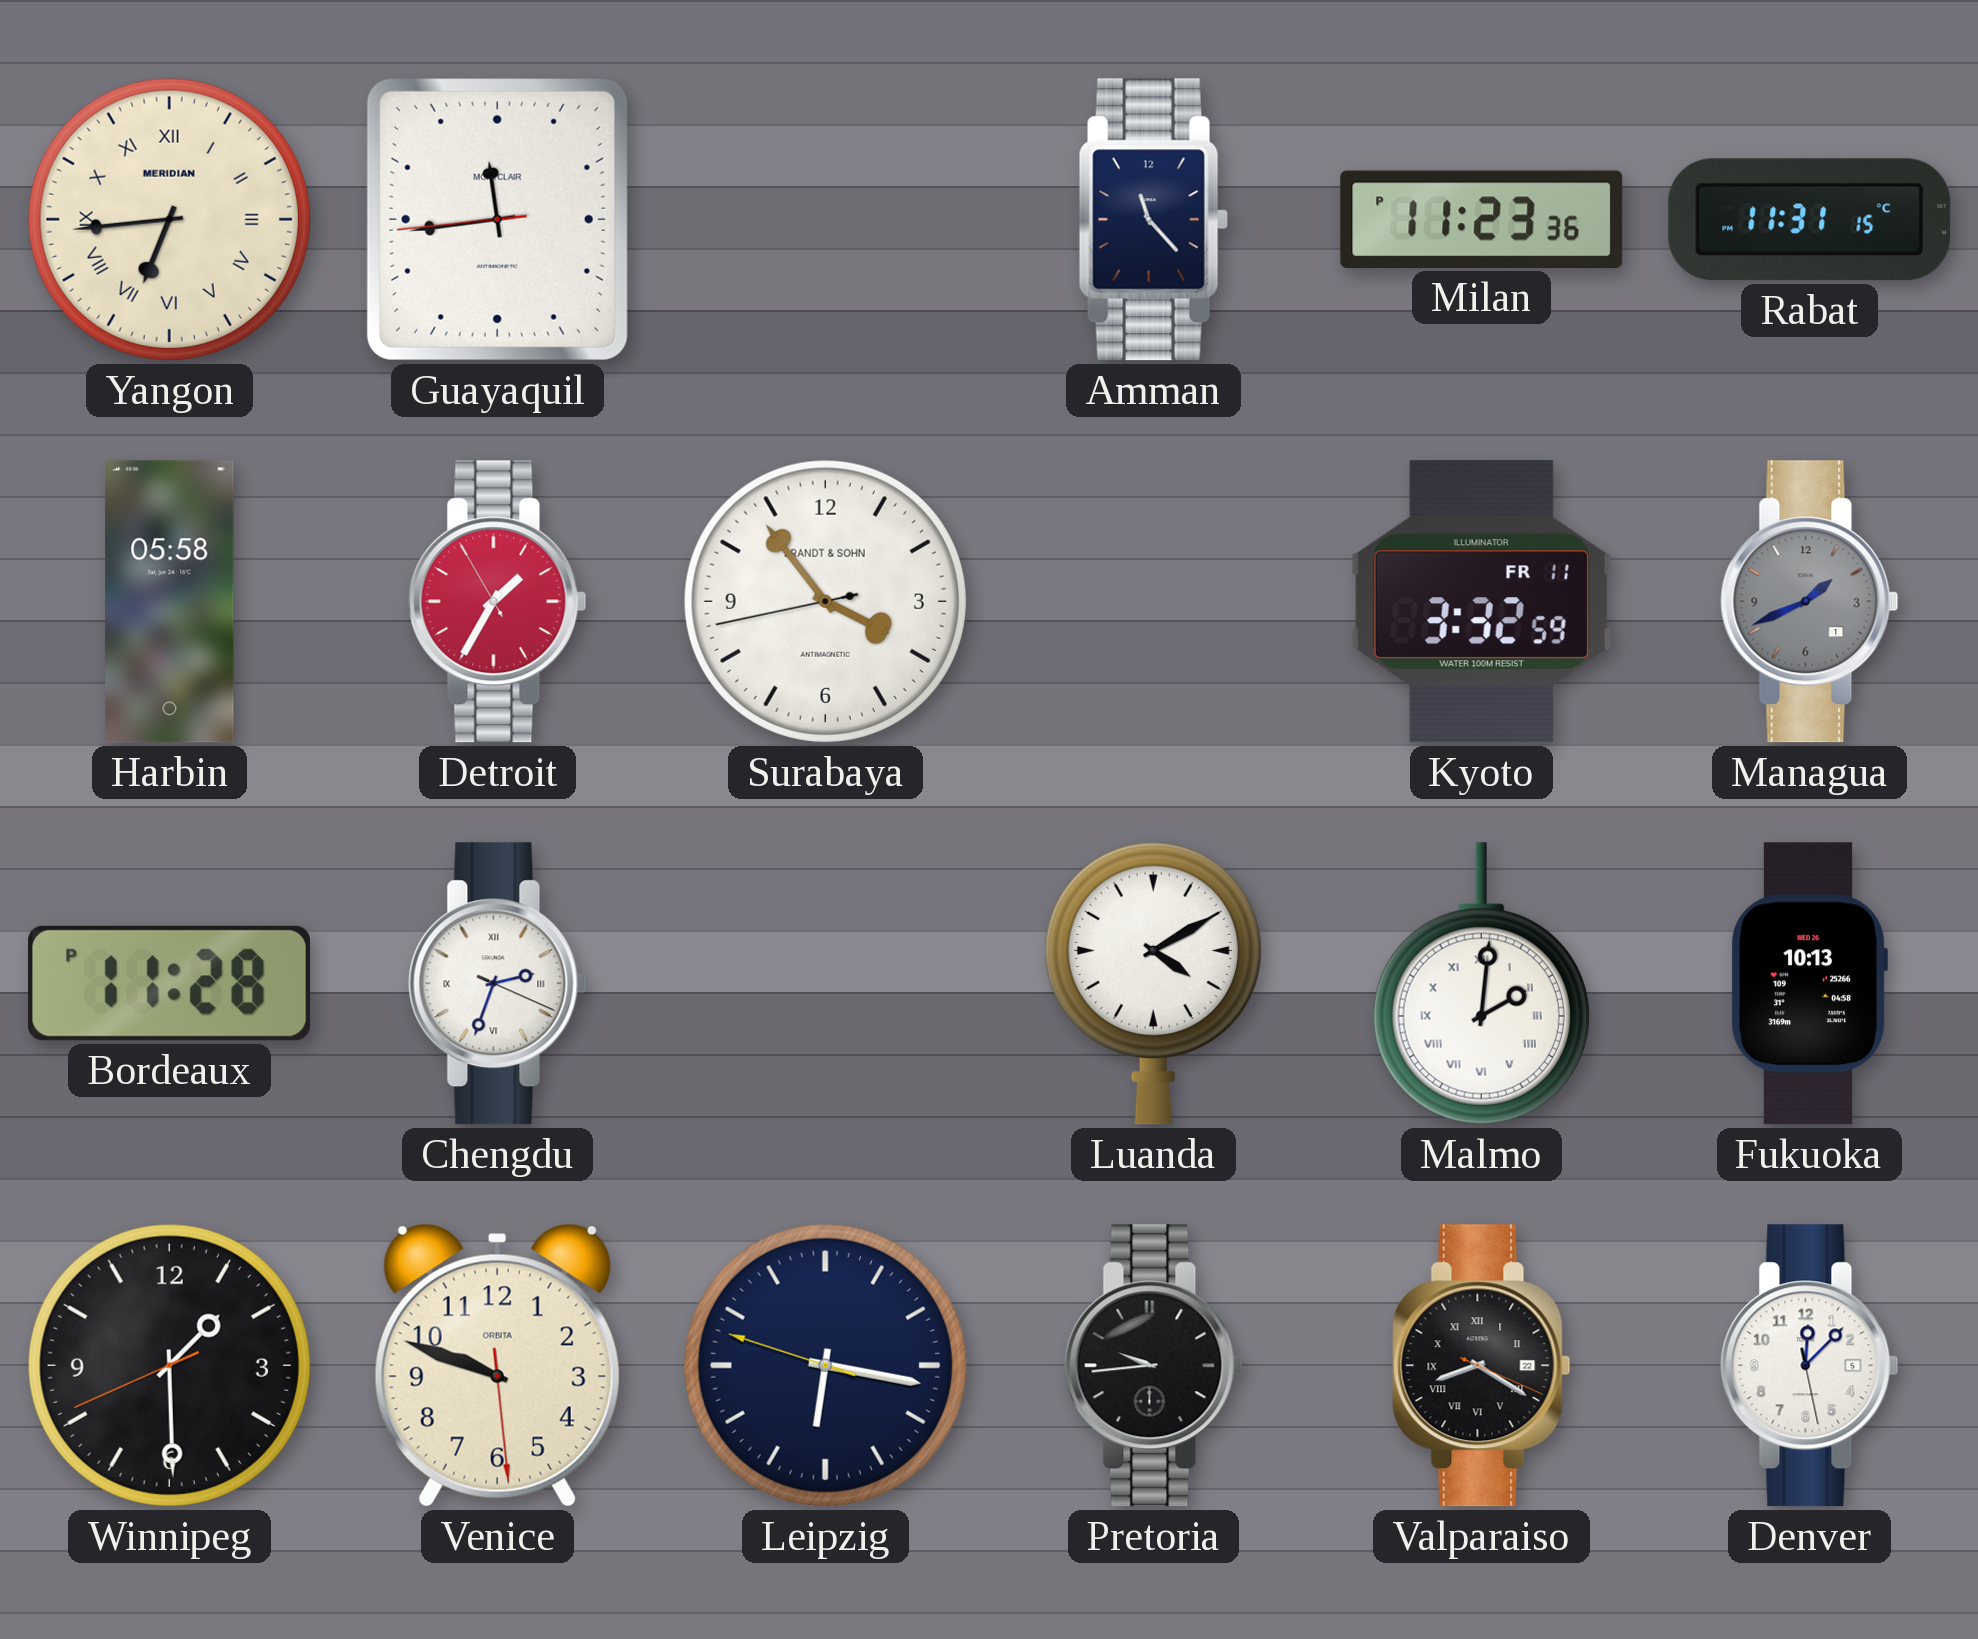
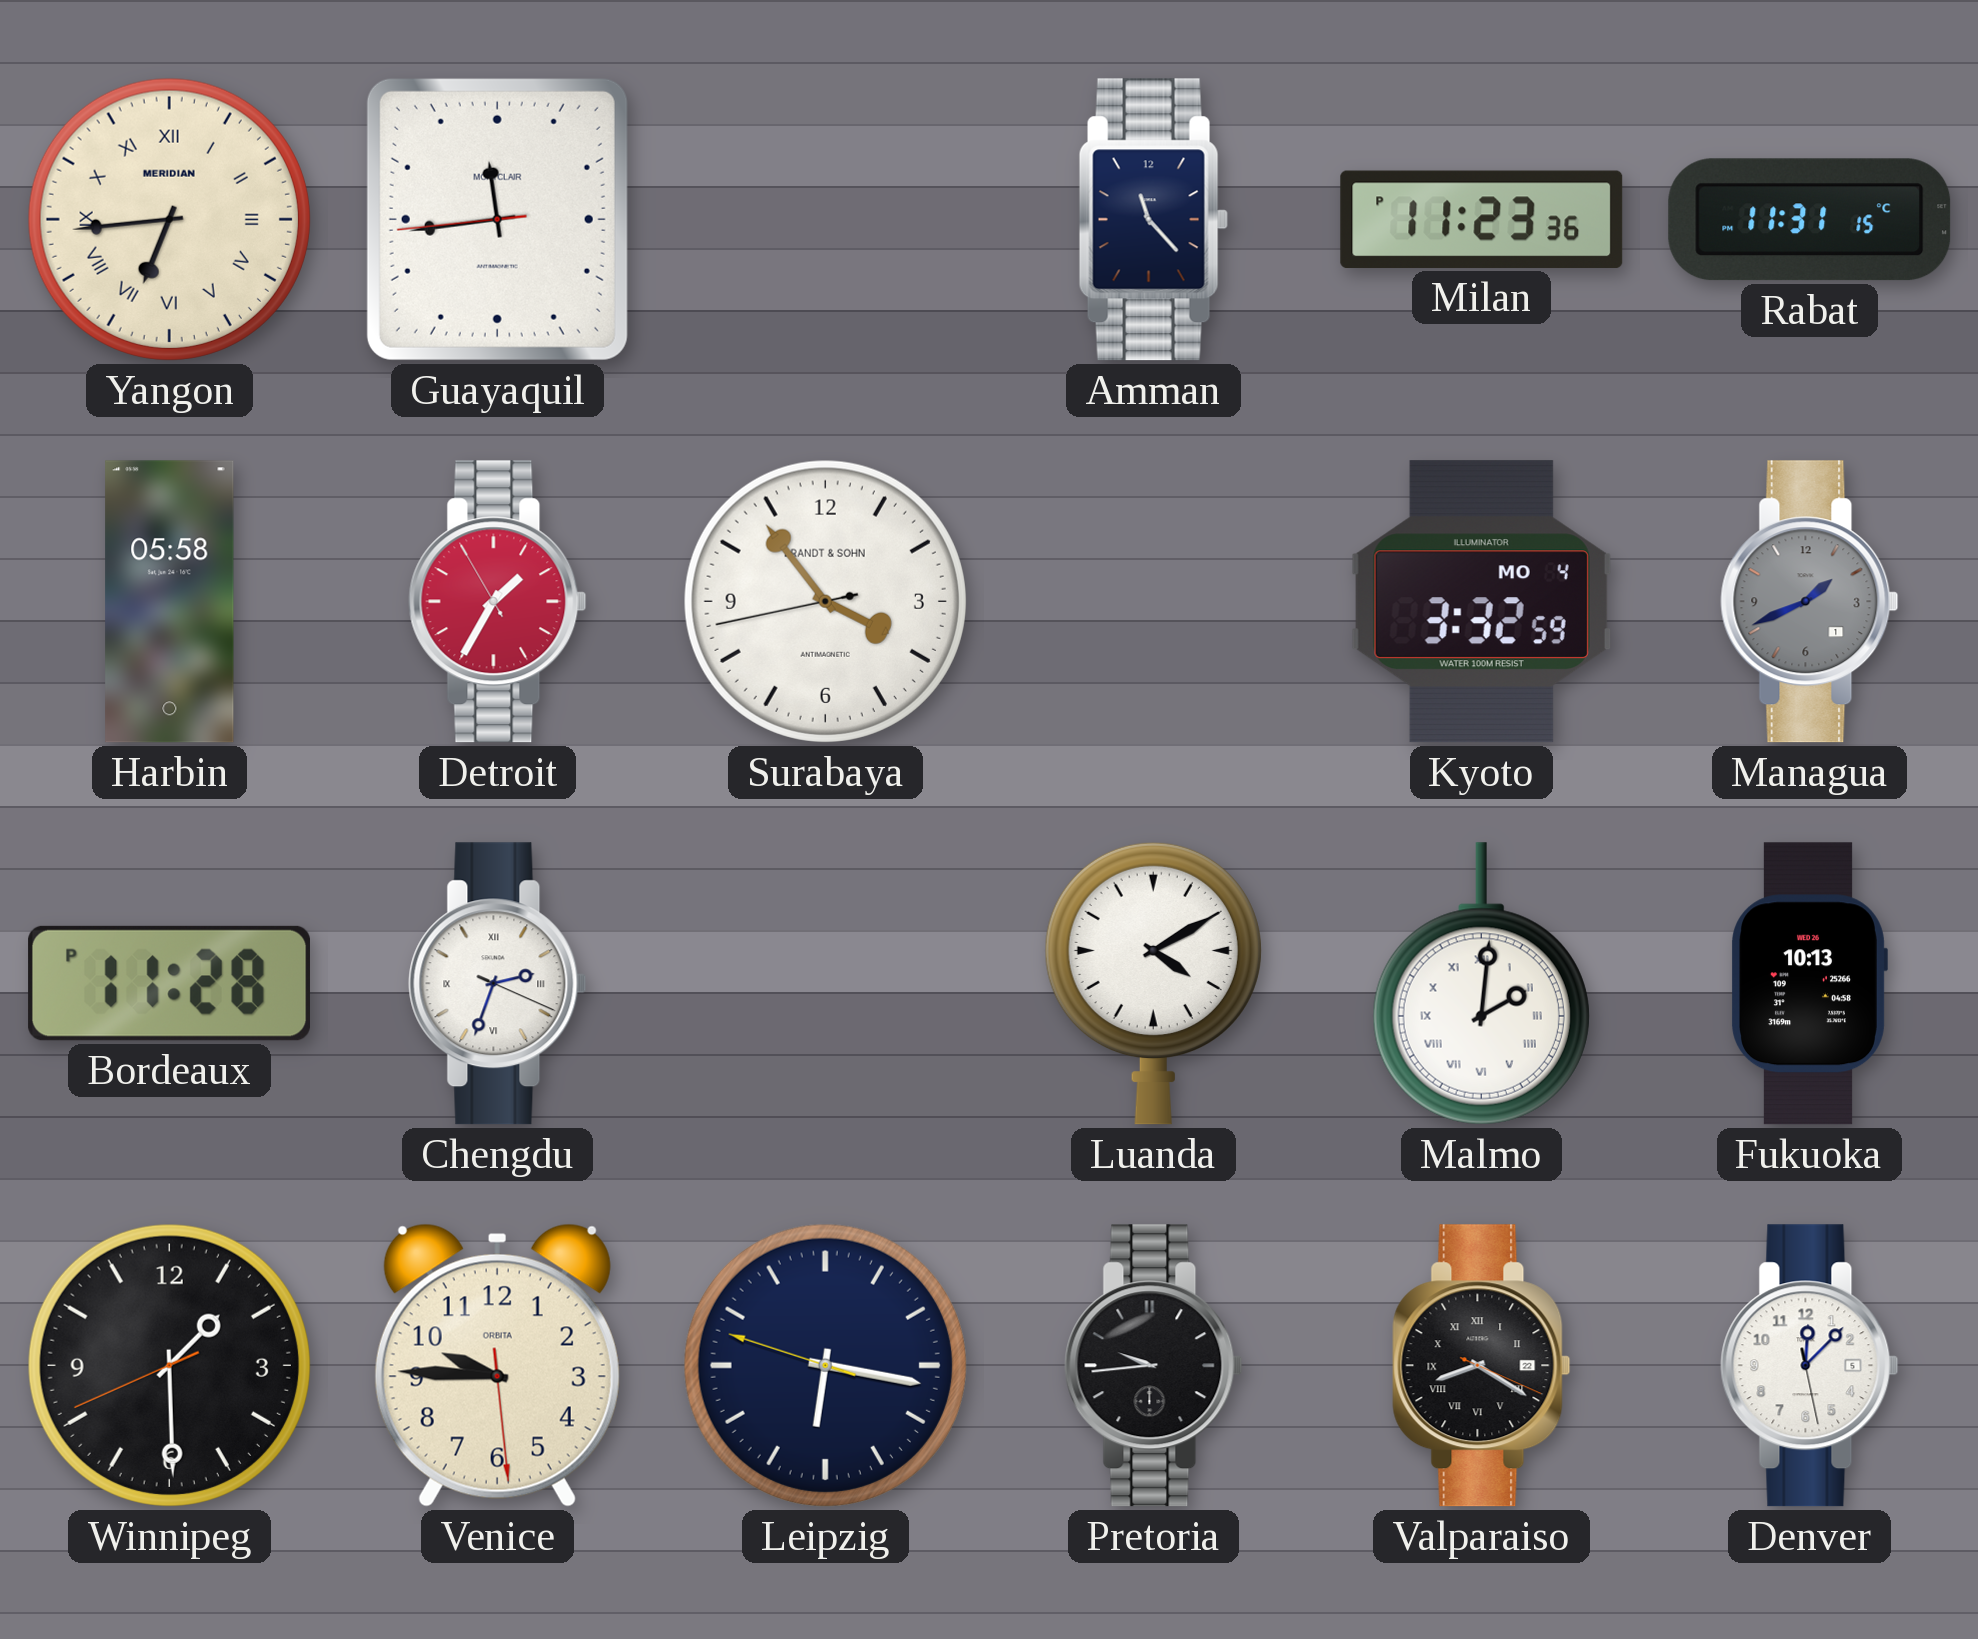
Kyoto date: FR 11 -> MO 4
Venice: 9:48 -> 9:45
